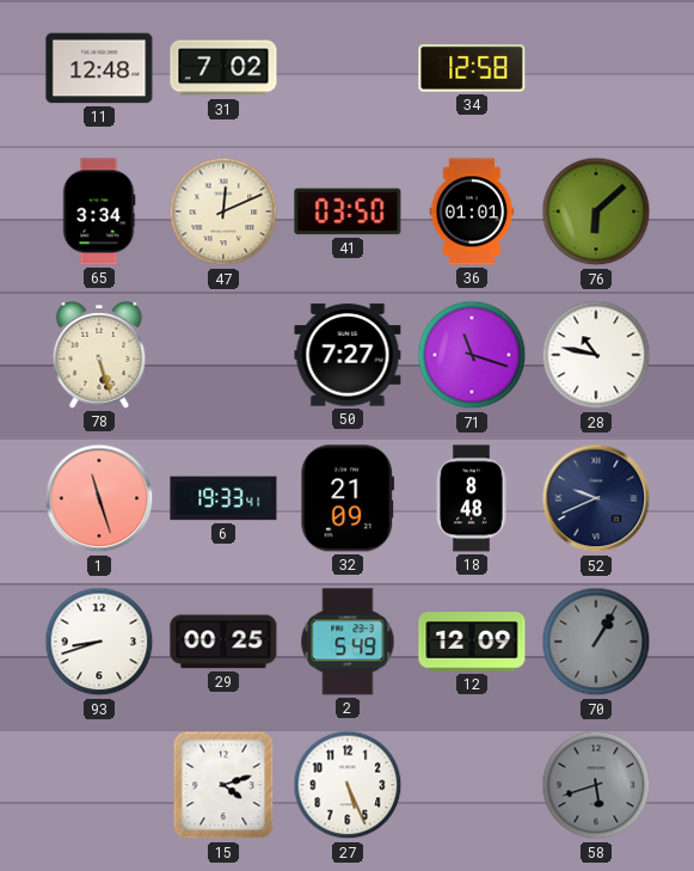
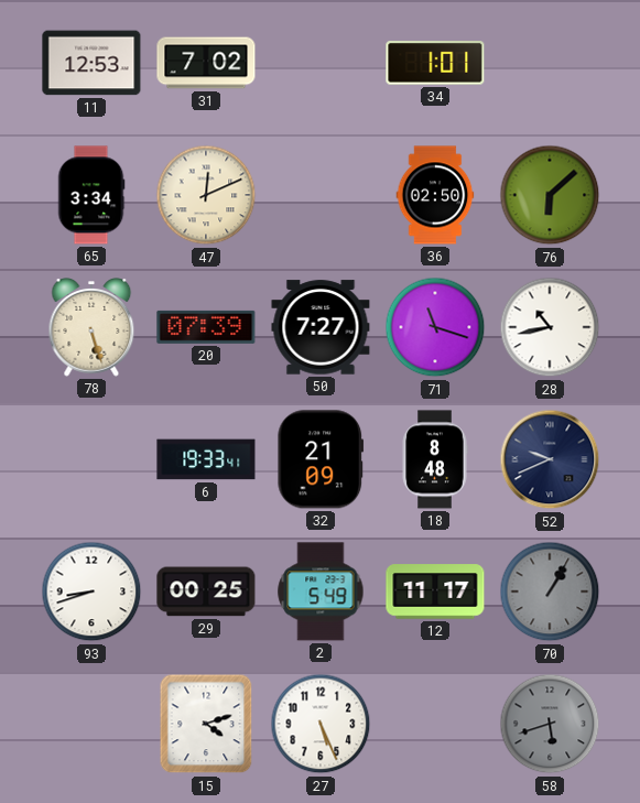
11: 12:48 -> 12:53
34: 12:58 -> 1:01
41: 03:50 -> none
36: 01:01 -> 02:50
20: none -> 07:39
28: 10:47 -> 10:43
1: 11:27 -> none
12: 12:09 -> 11:17
